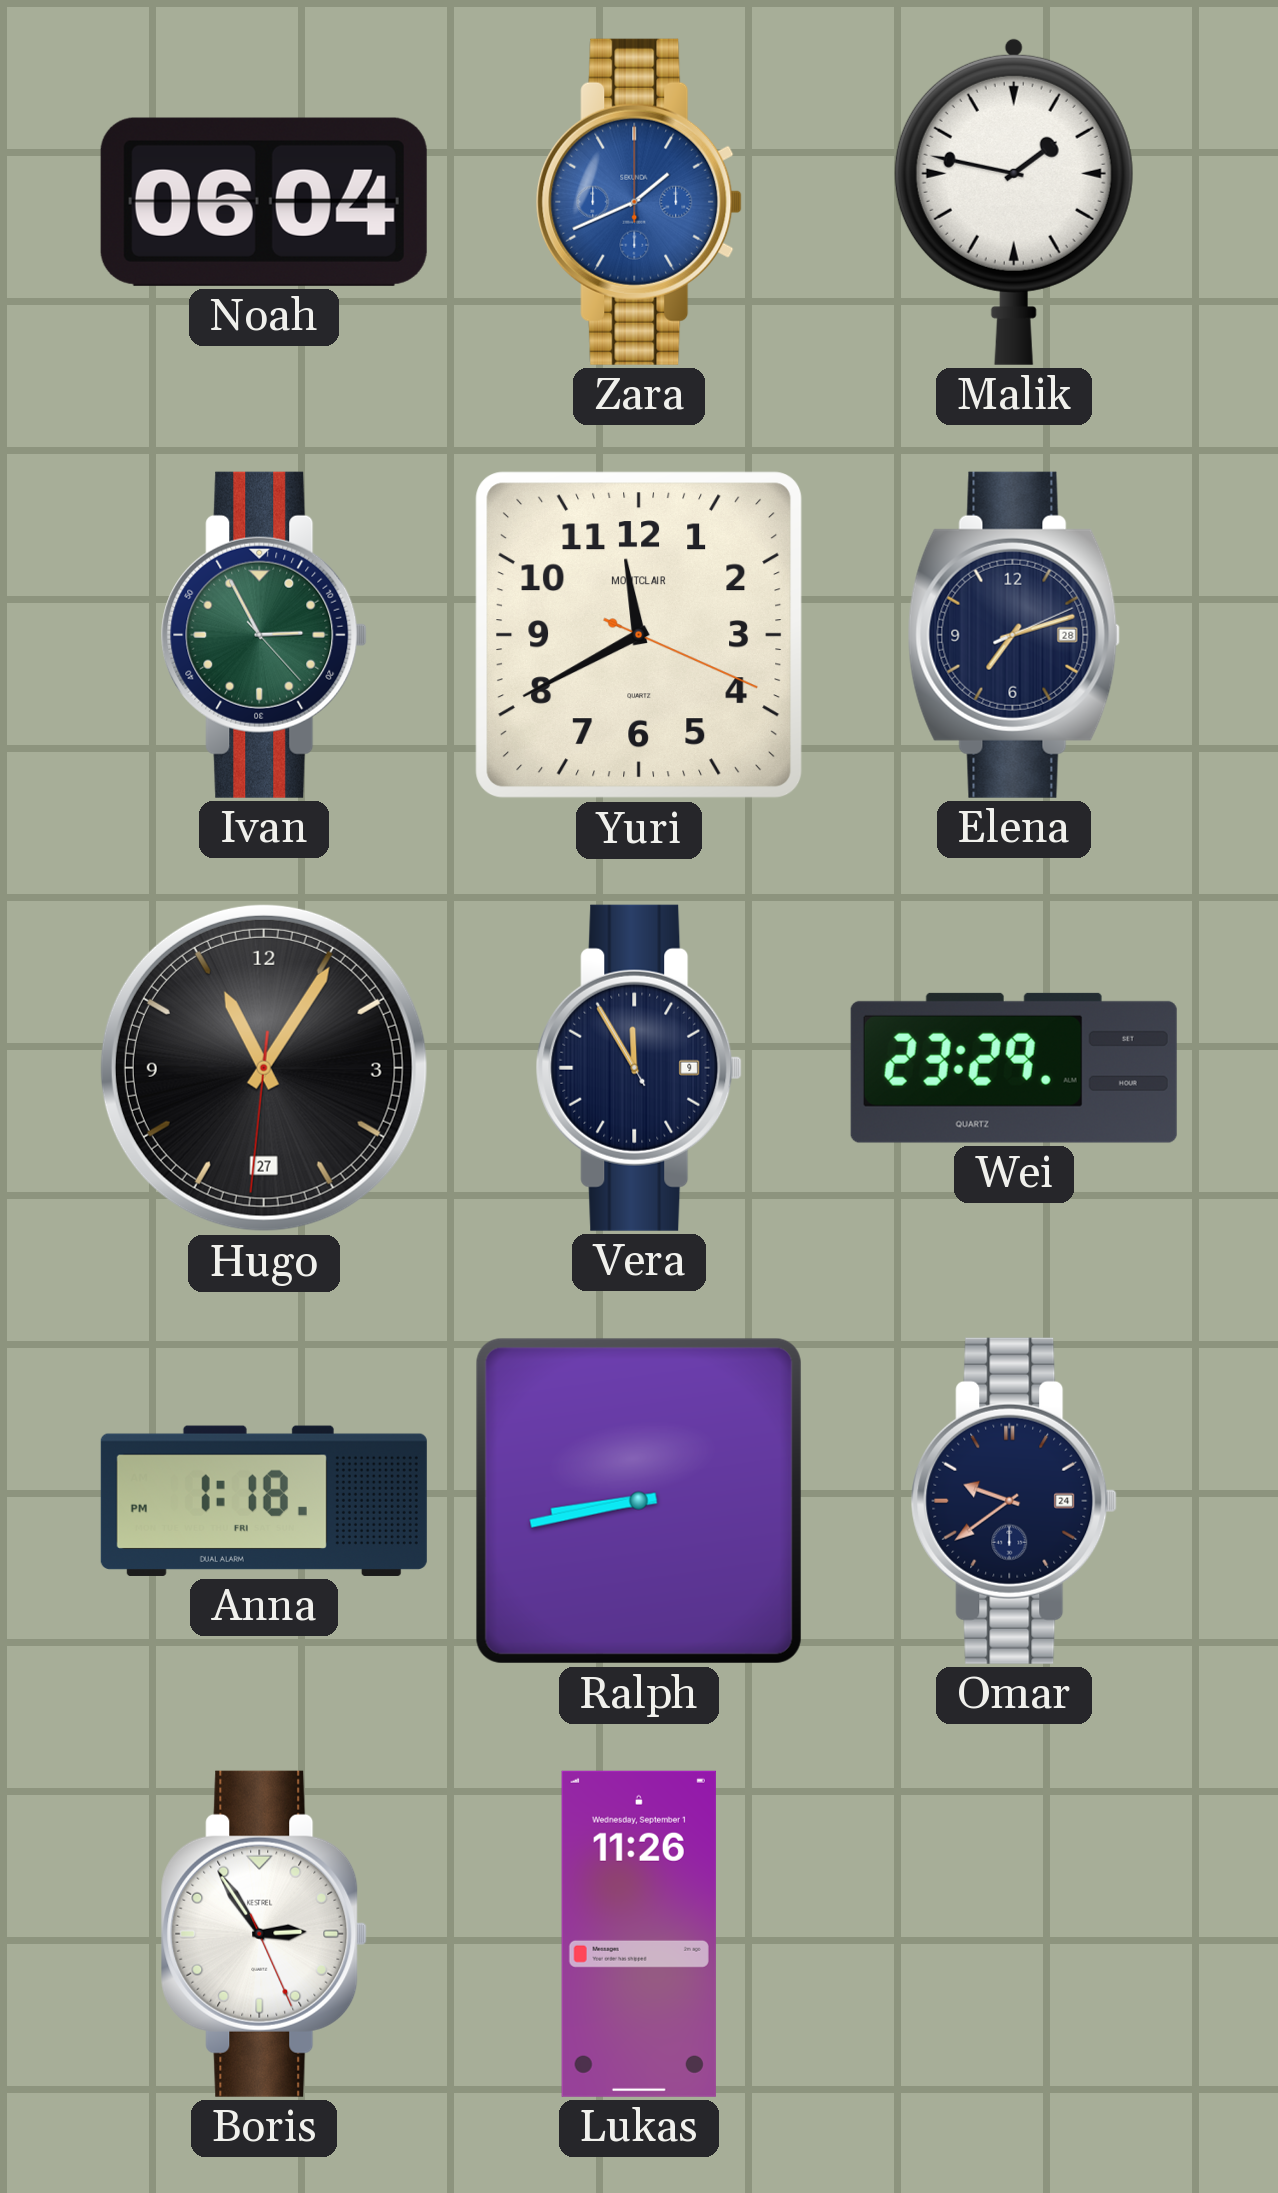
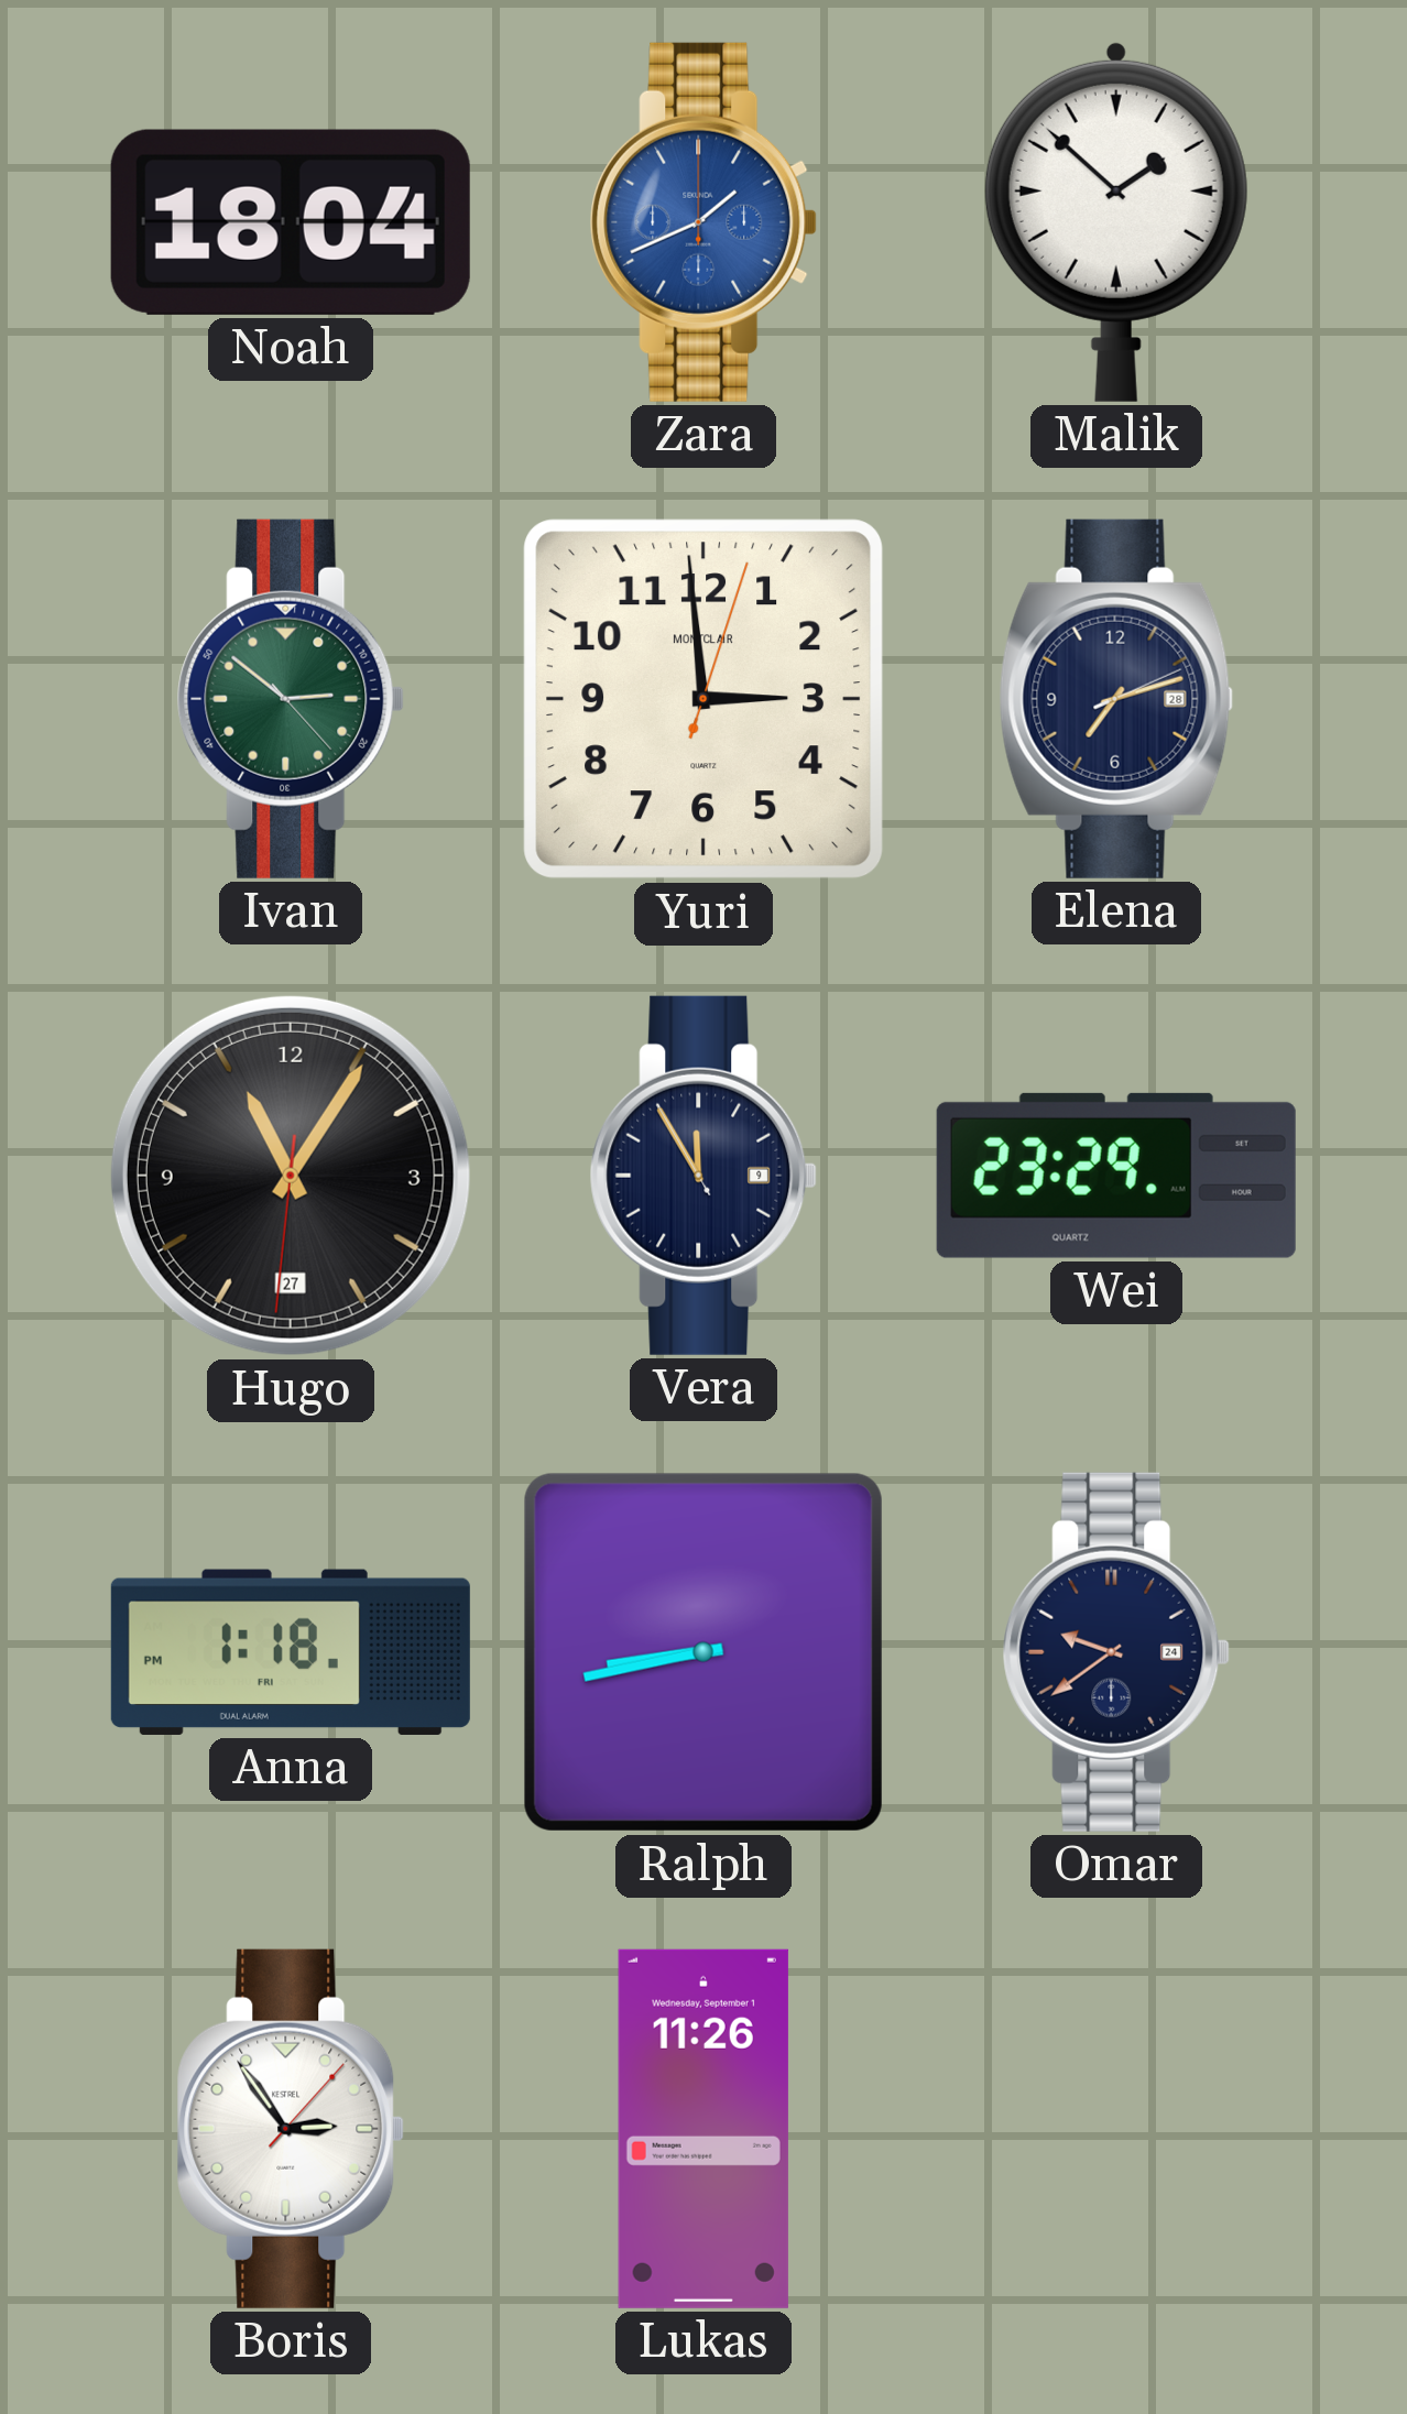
Noah: 06:04 -> 18:04
Malik: 1:47 -> 1:52
Ivan: 2:55 -> 2:51
Yuri: 11:40 -> 2:59
Boris: 2:54:26 -> 2:54:07
